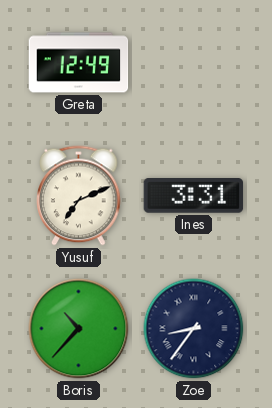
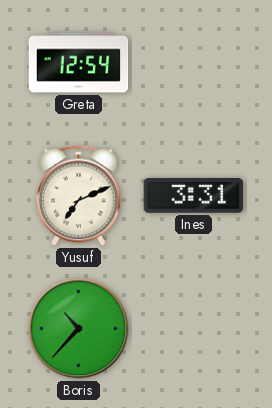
Greta: 12:49 -> 12:54
Zoe: 8:36 -> none
